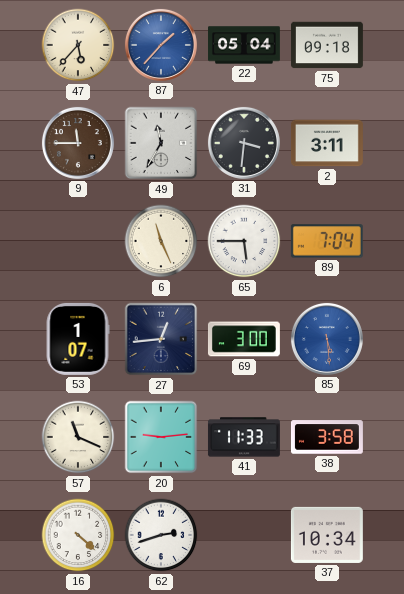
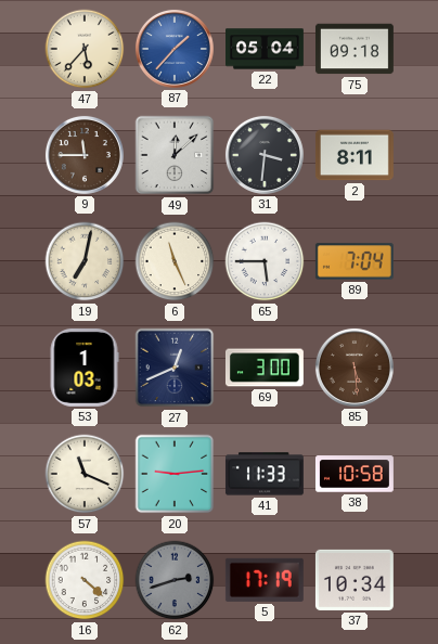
49: 11:35 -> 12:08
2: 3:11 -> 8:11
19: none -> 7:02
53: 1:07 -> 1:03
27: 12:44 -> 12:41
85 dial: blue -> brown
38: 3:58 -> 10:58
62 dial: white -> grey
5: none -> 17:19
